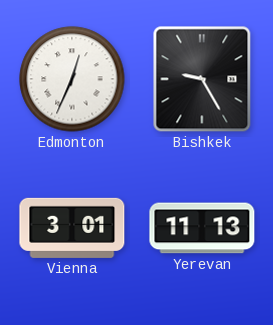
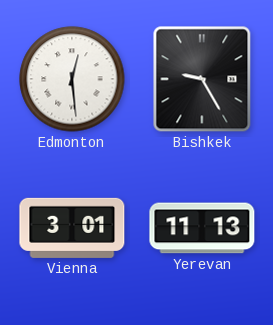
Edmonton: 12:34 -> 12:29
